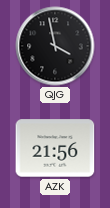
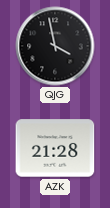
AZK: 21:56 -> 21:28
